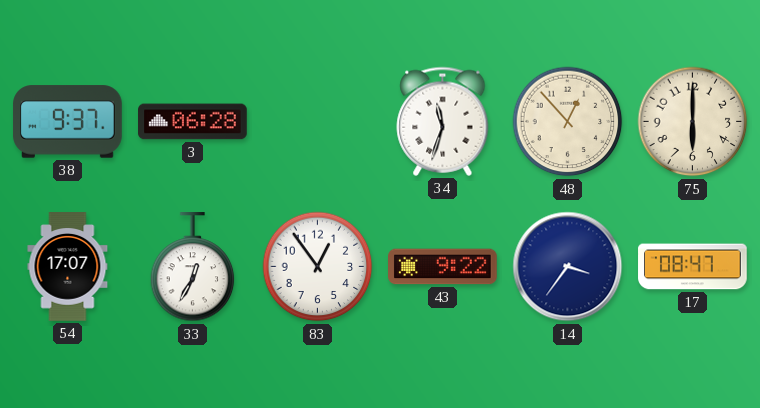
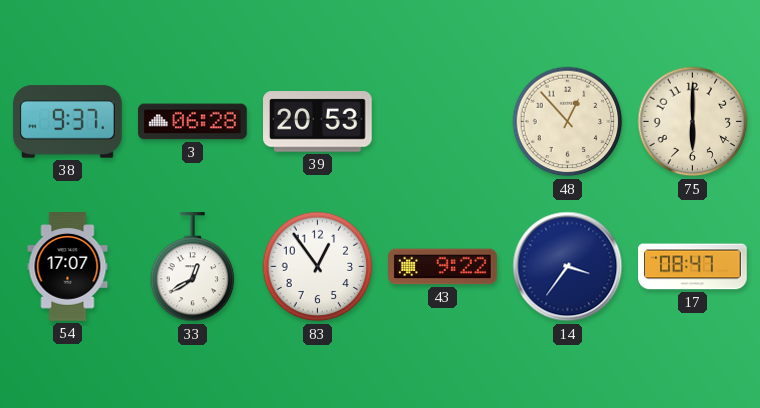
39: none -> 20:53
34: 11:33 -> none
33: 12:35 -> 12:40
